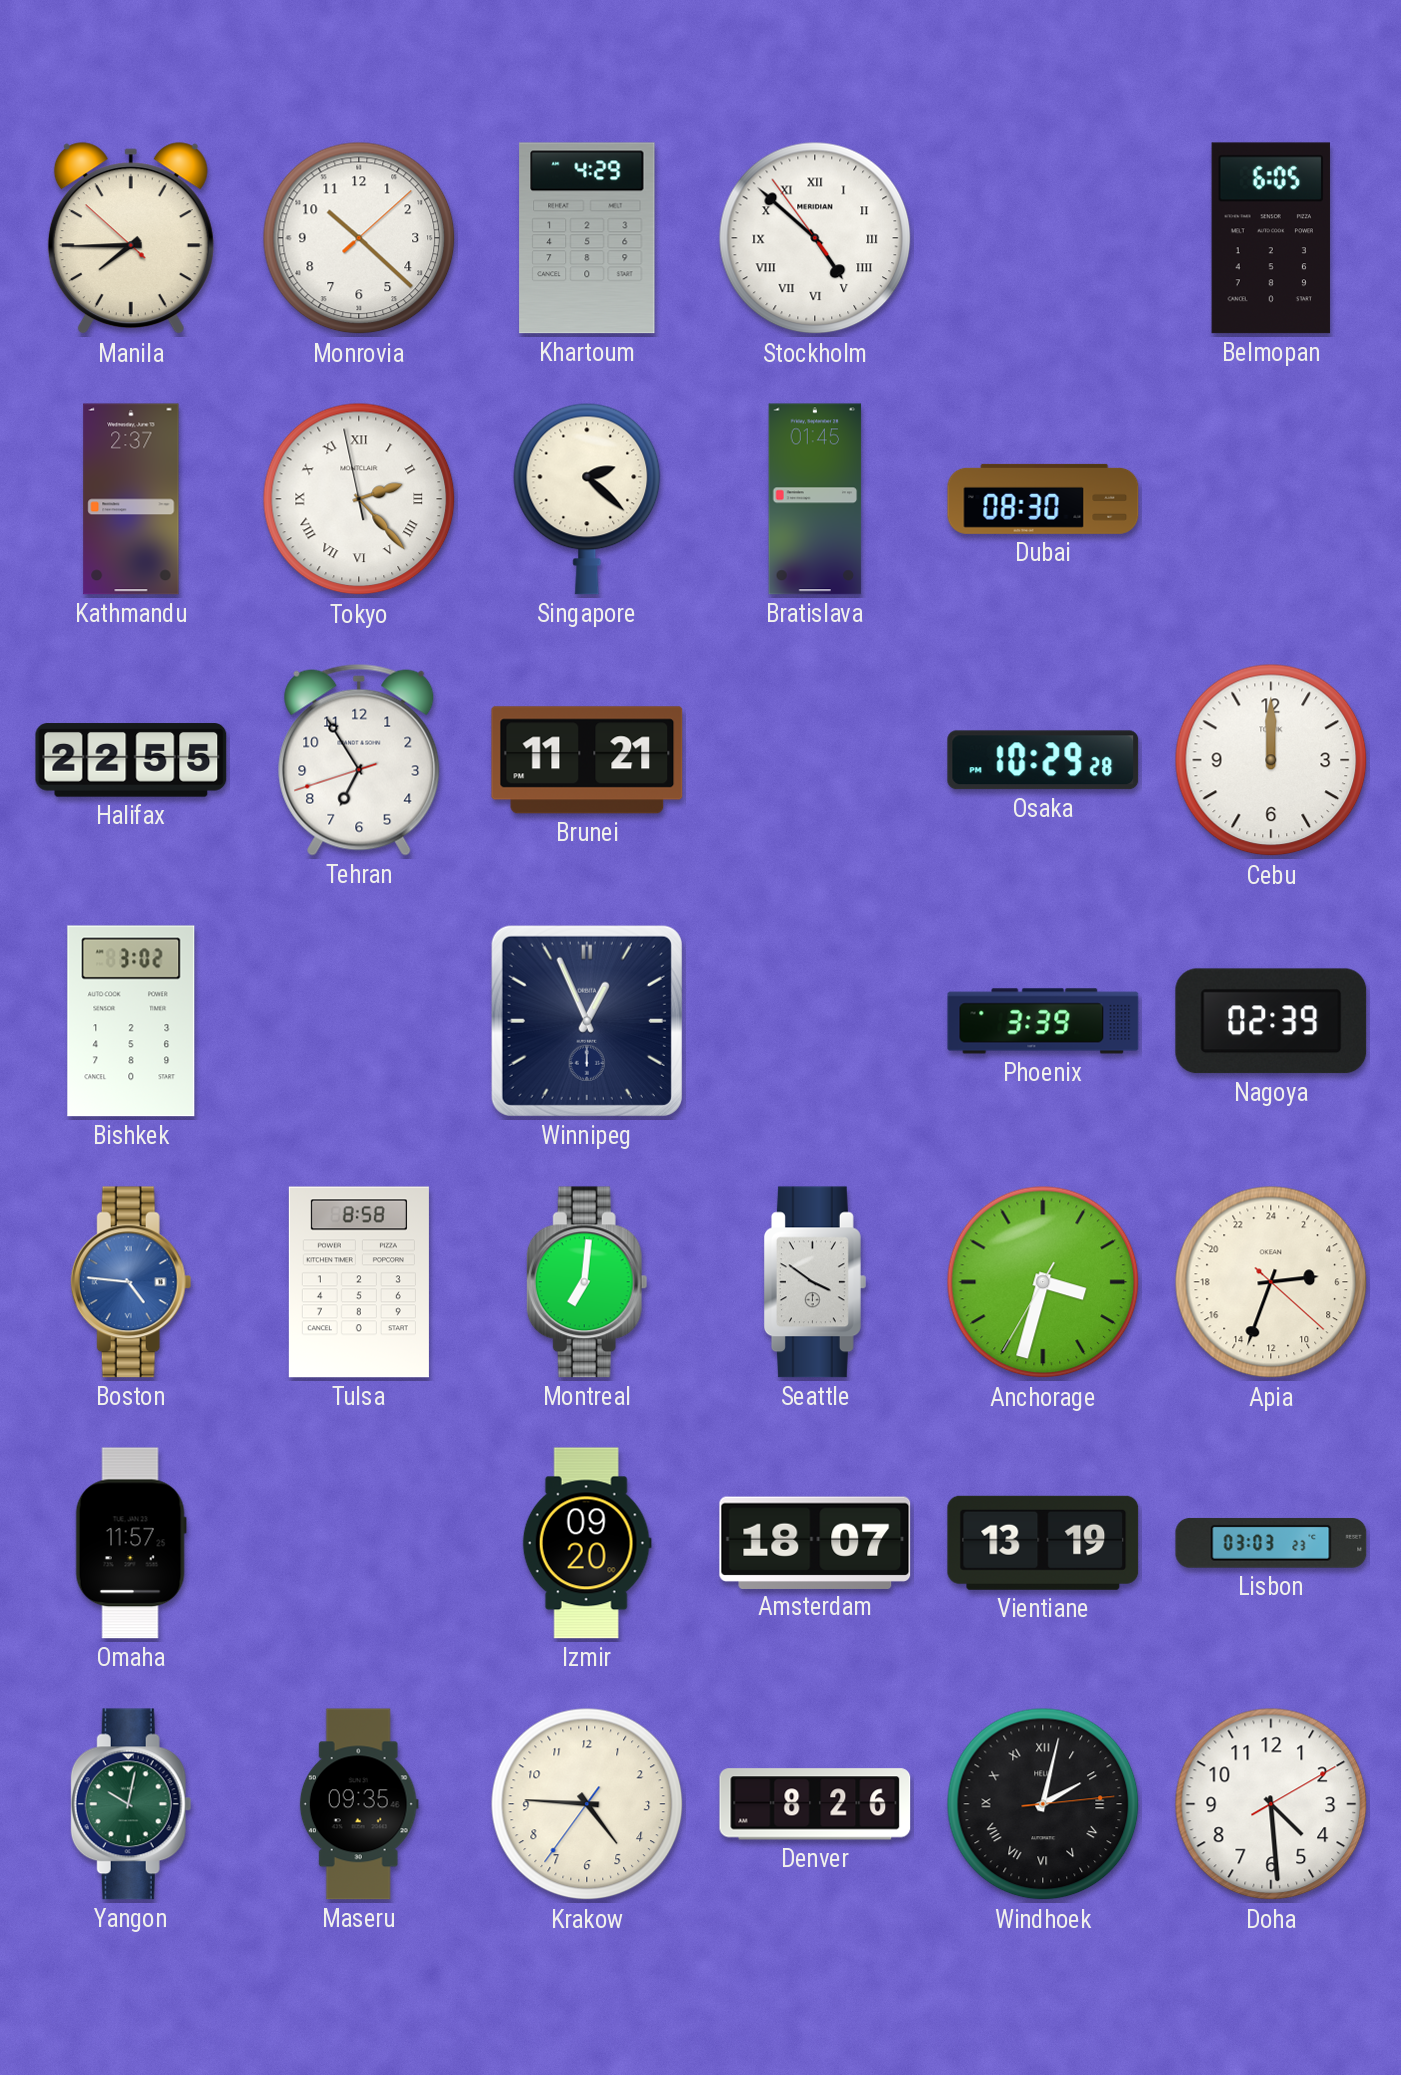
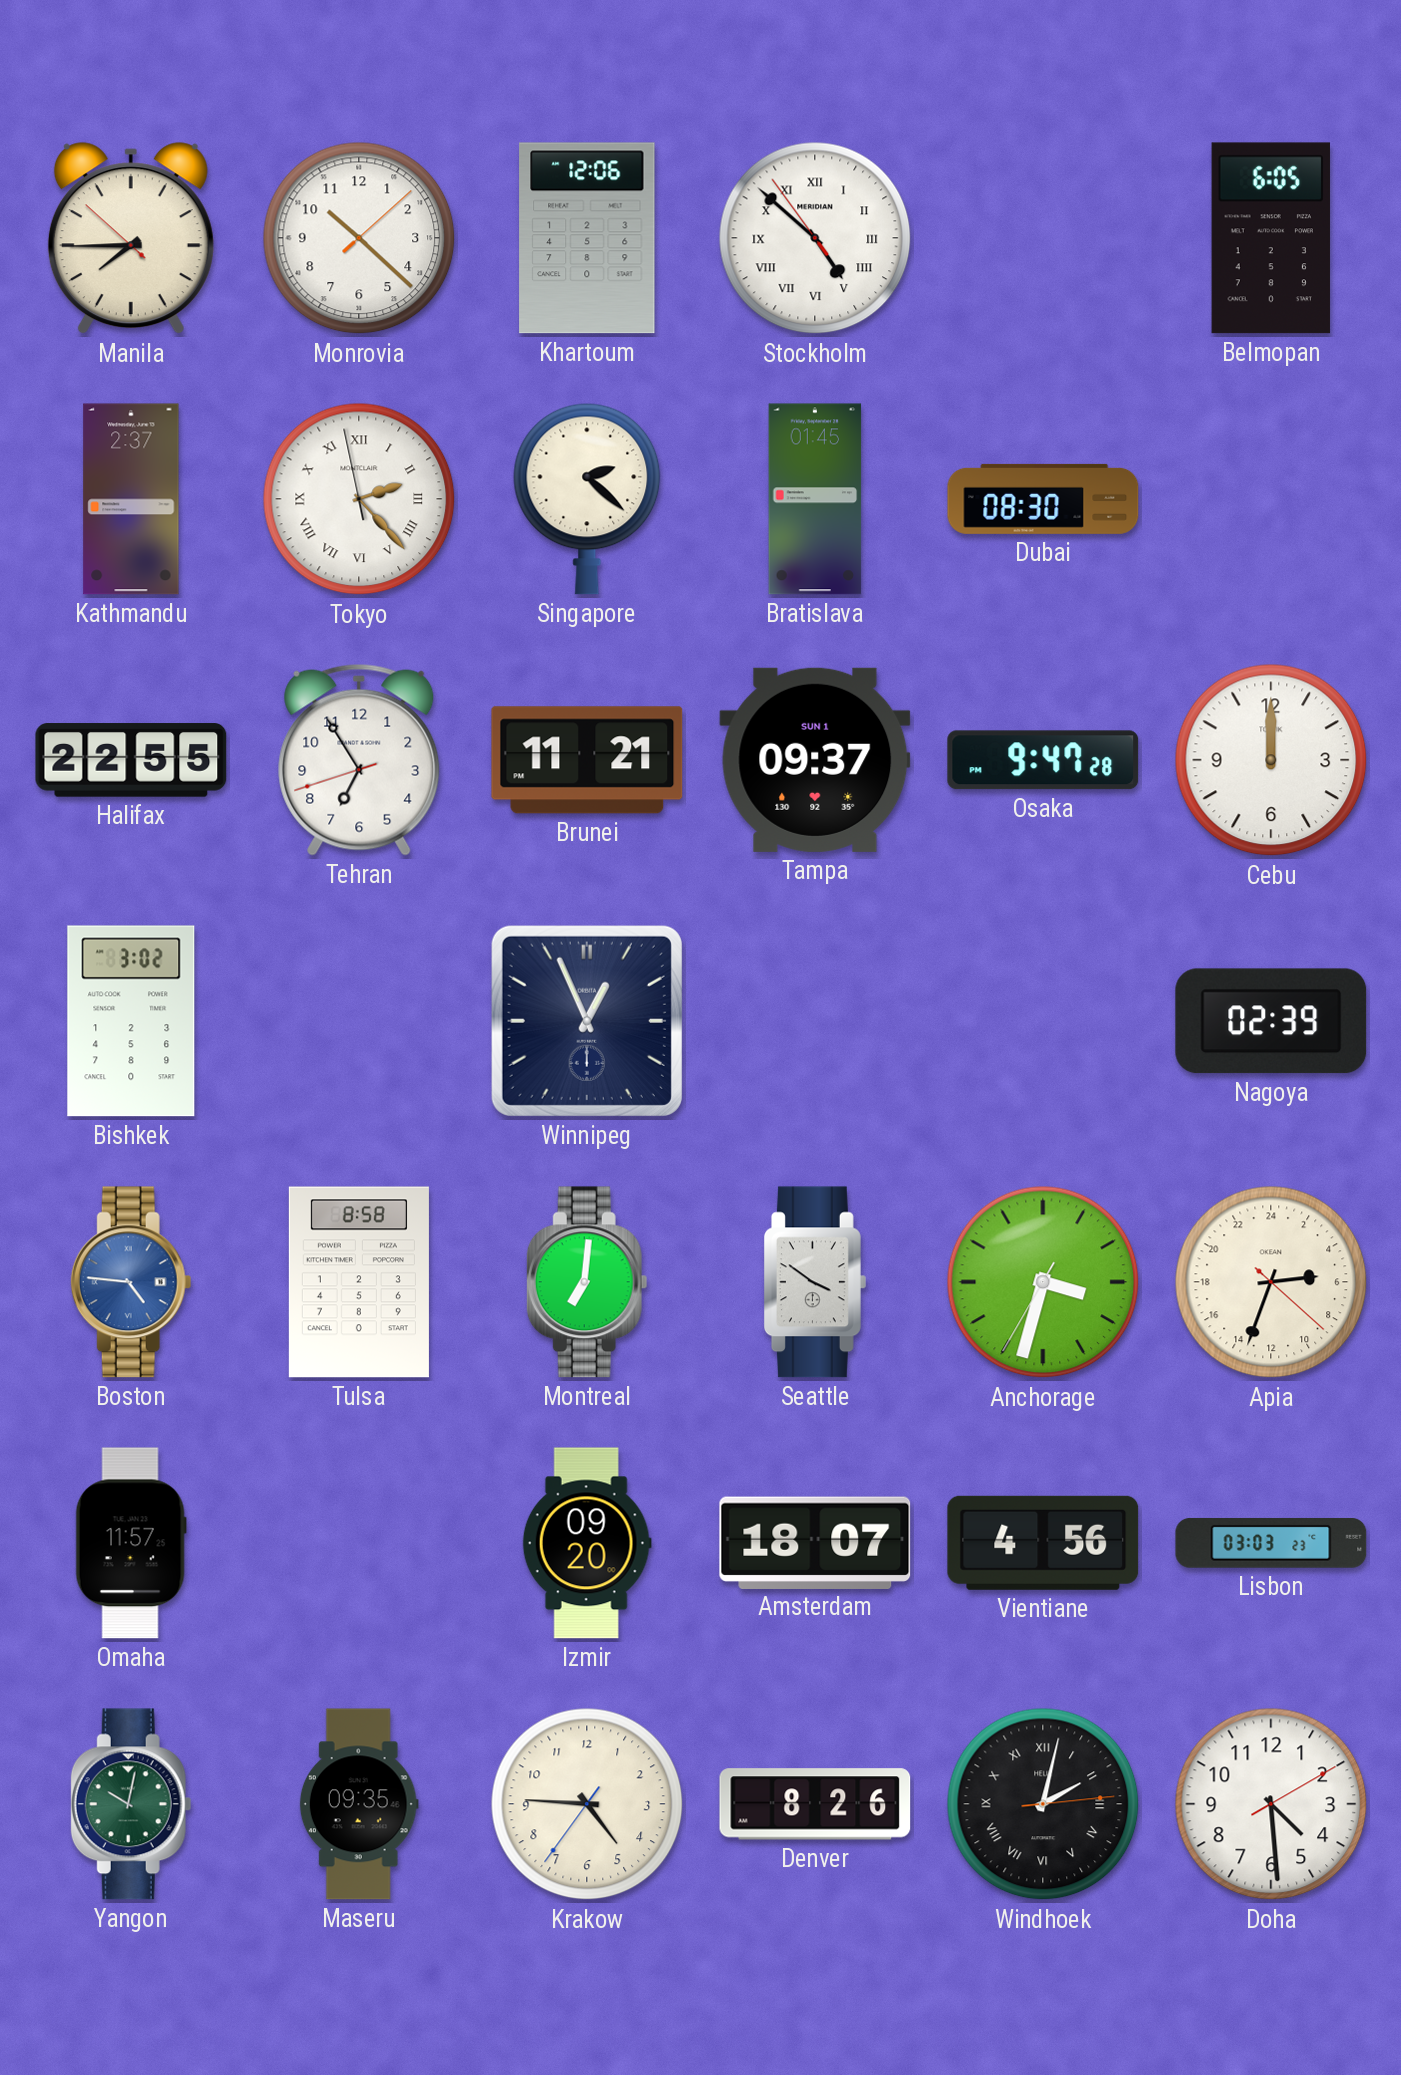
Khartoum: 4:29 -> 12:06
Tampa: none -> 09:37
Osaka: 10:29 -> 9:47
Phoenix: 3:39 -> none
Vientiane: 13:19 -> 4:56
